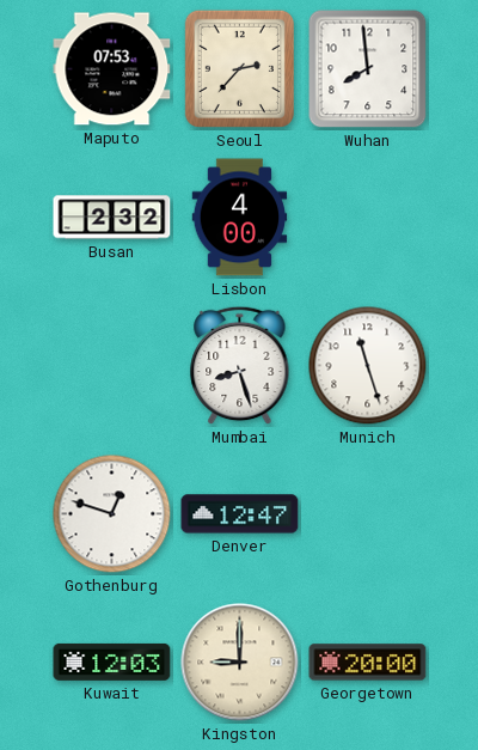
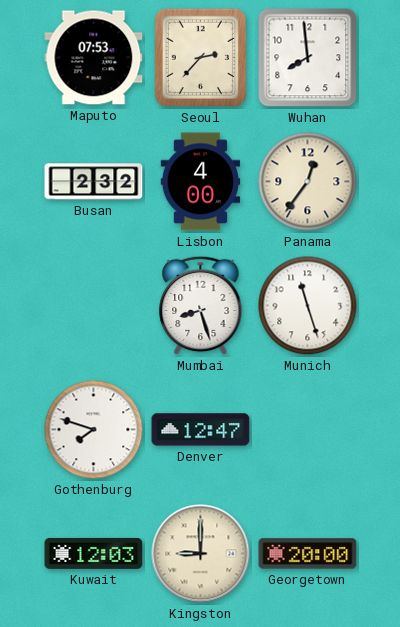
Panama: none -> 12:36
Gothenburg: 12:48 -> 7:48
